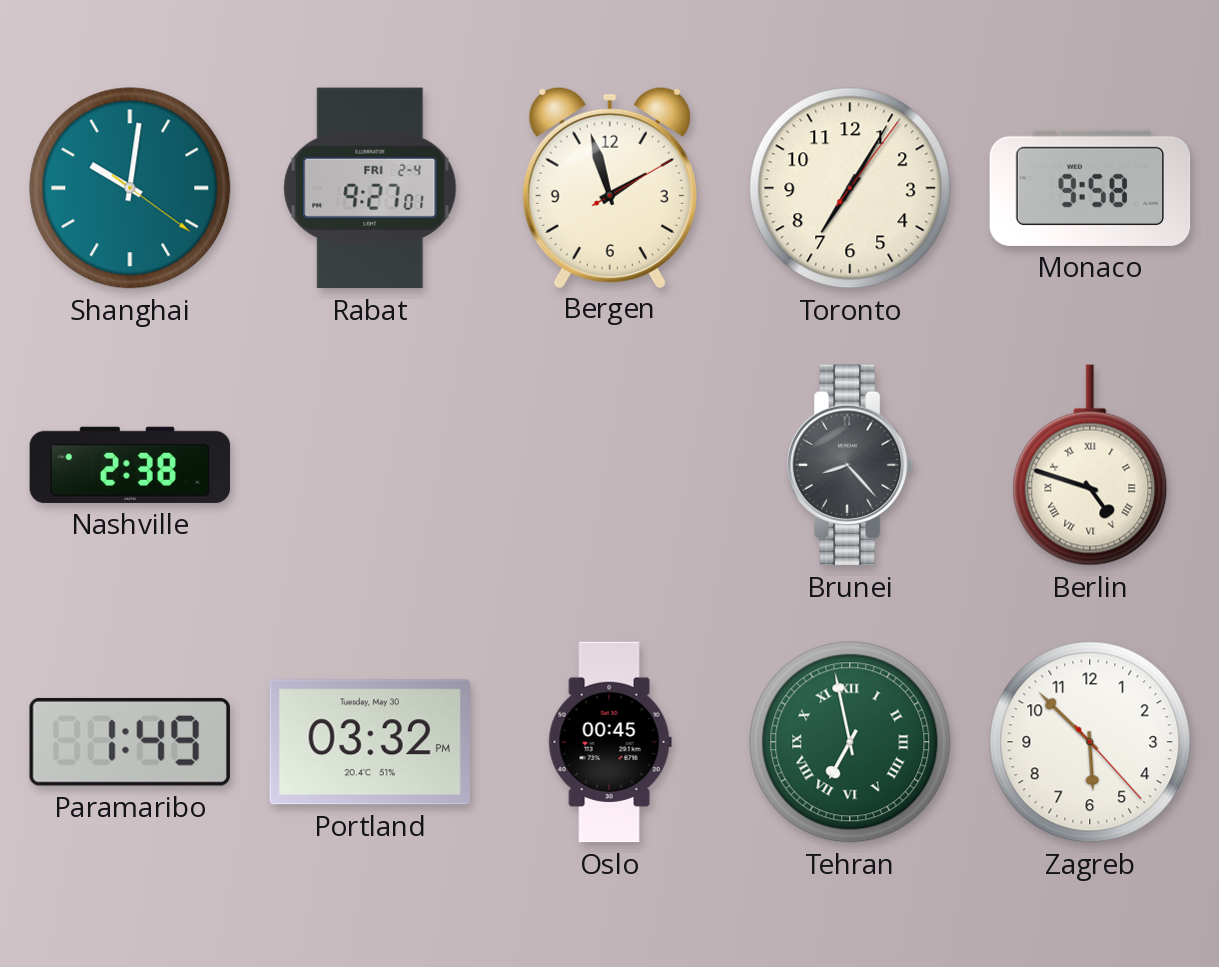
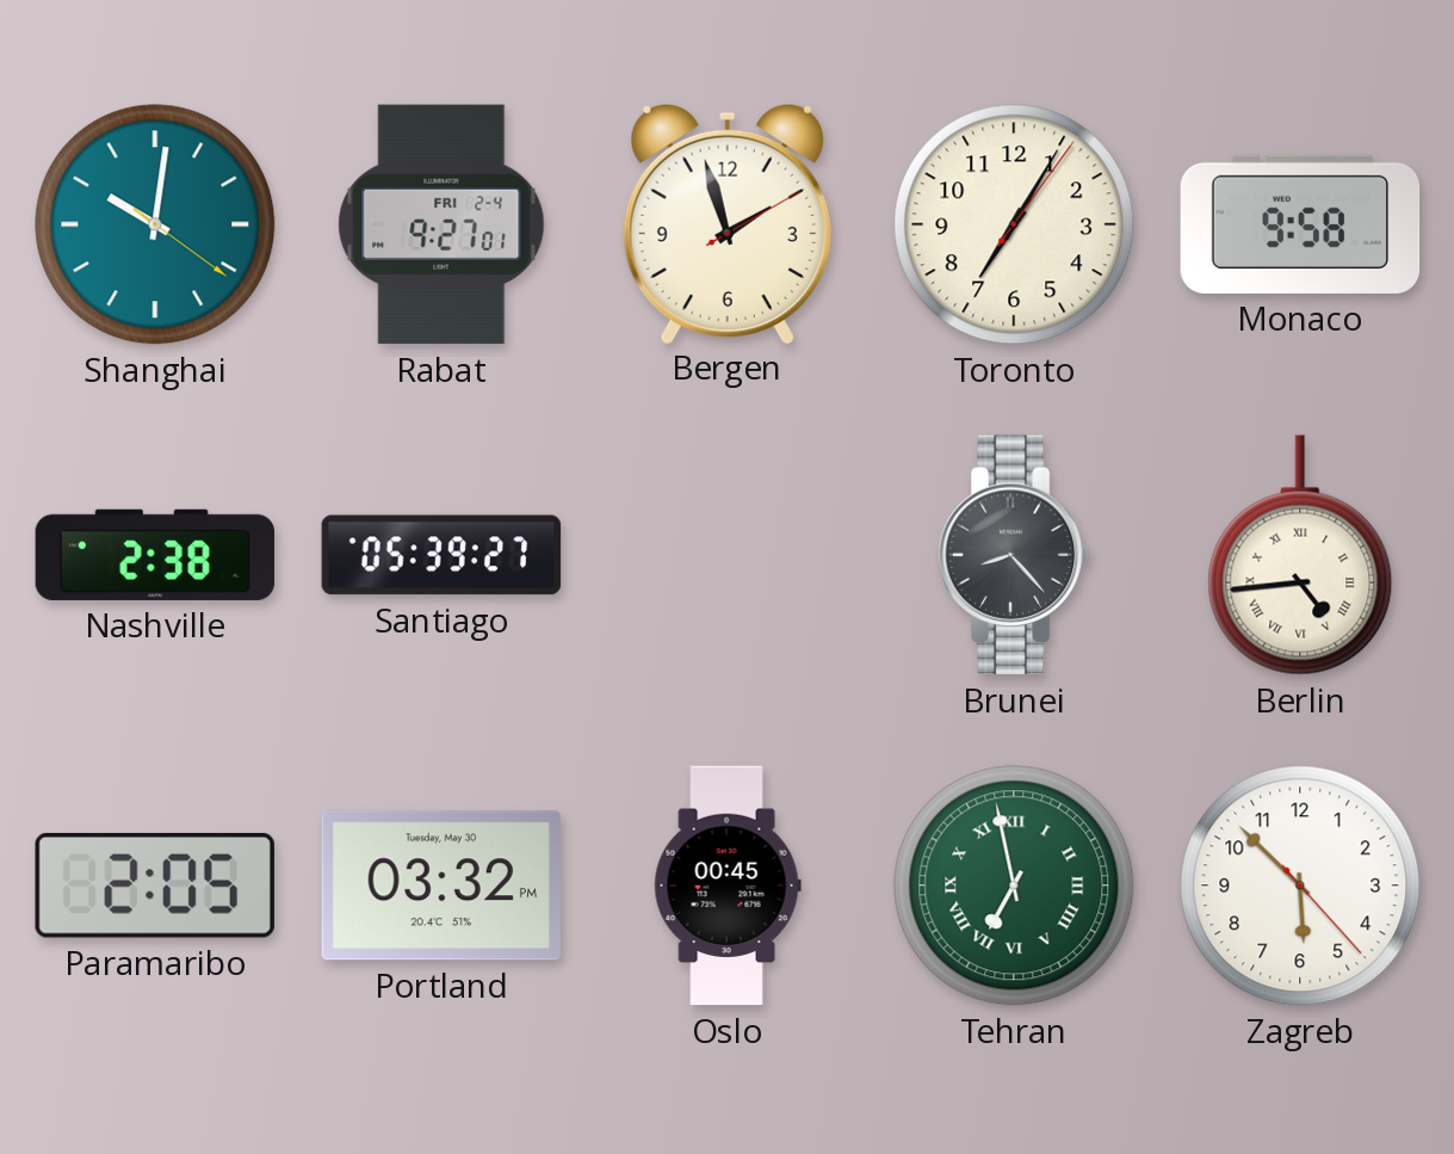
Santiago: none -> 05:39
Berlin: 4:48 -> 4:44
Paramaribo: 1:49 -> 2:05
